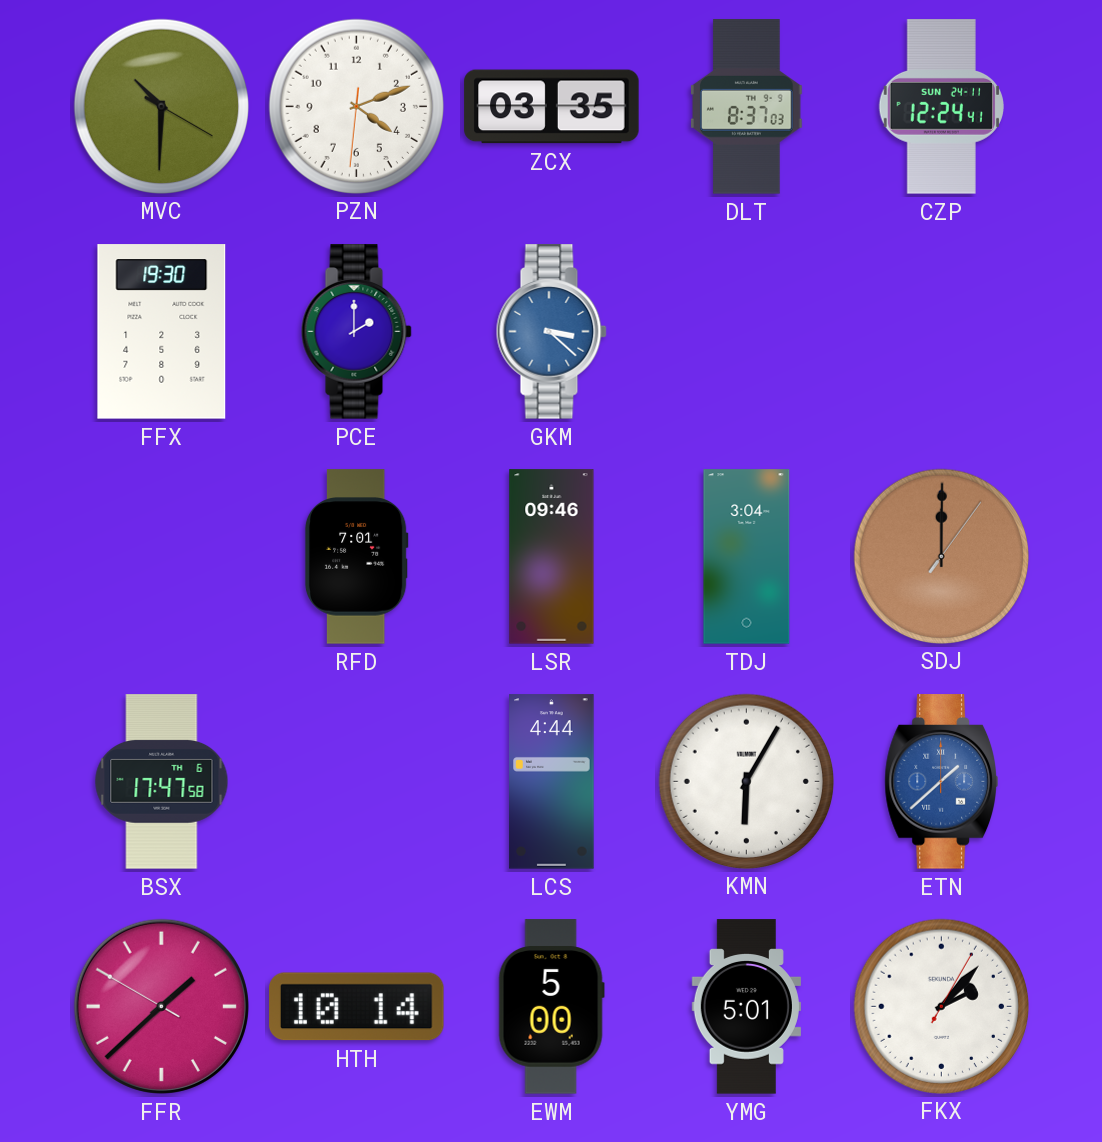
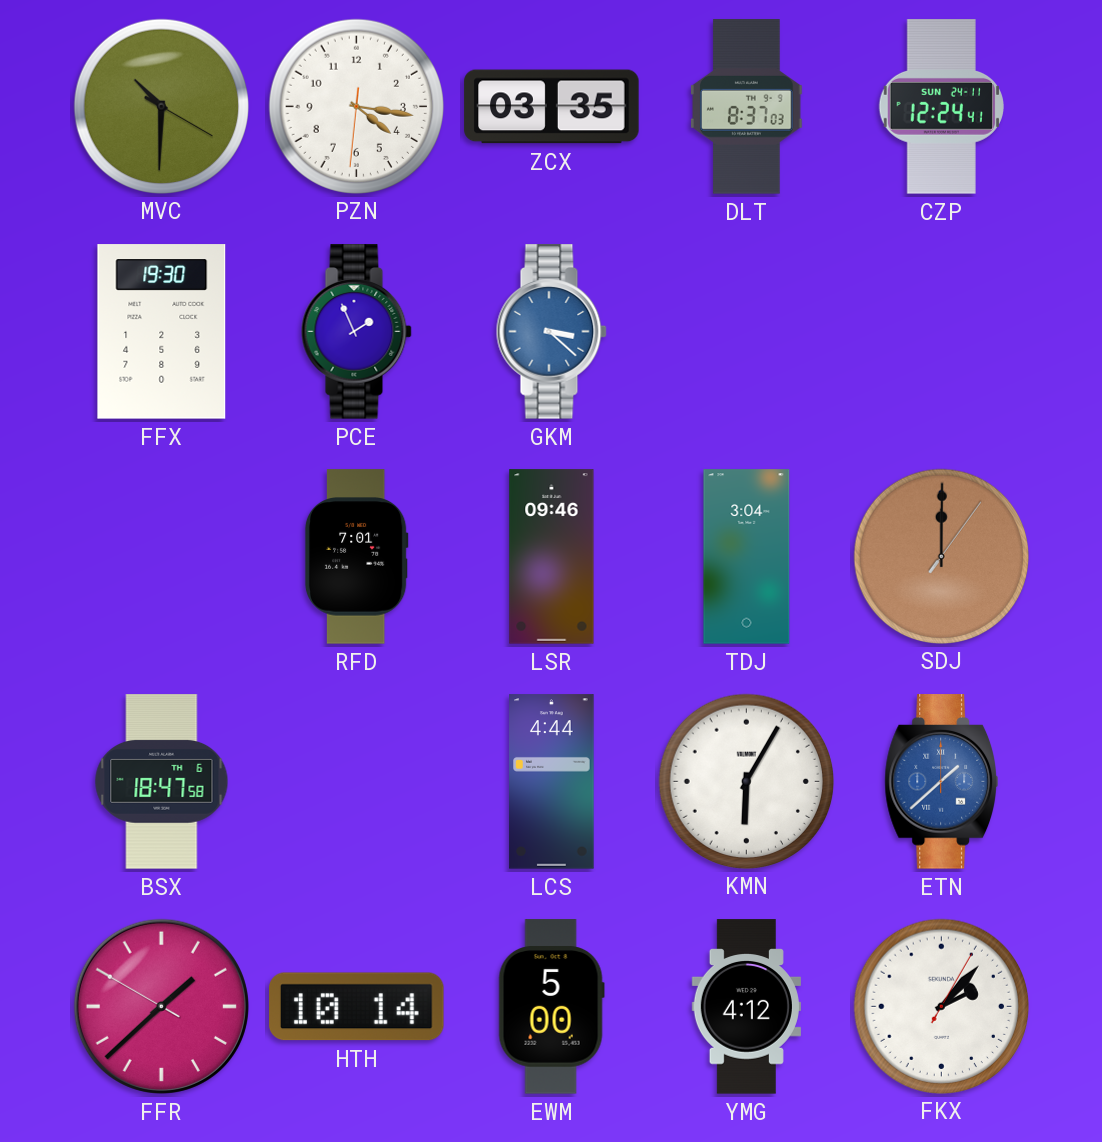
PZN: 4:11 -> 4:16
PCE: 2:00 -> 1:56
BSX: 17:47 -> 18:47
YMG: 5:01 -> 4:12
